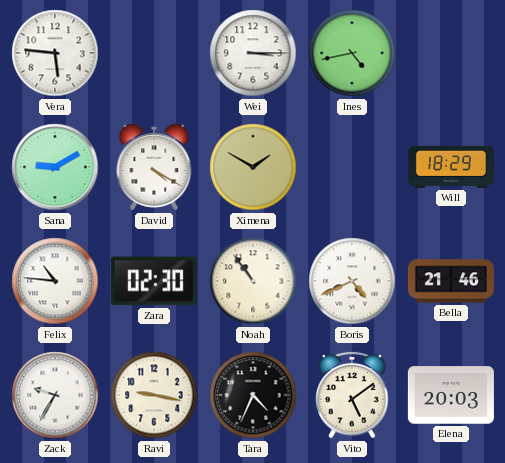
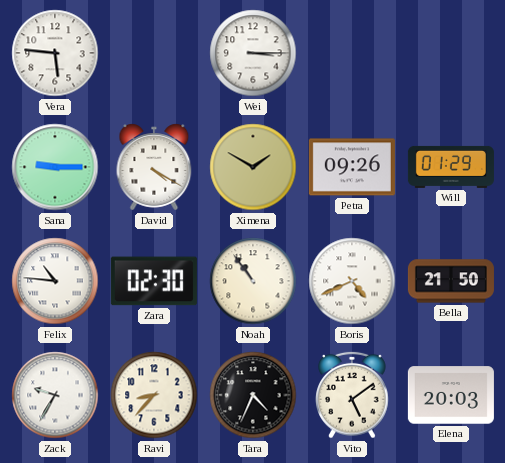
Ines: 4:43 -> none
Sana: 9:10 -> 9:15
Petra: none -> 09:26
Will: 18:29 -> 01:29
Bella: 21:46 -> 21:50
Ravi: 9:17 -> 8:37
